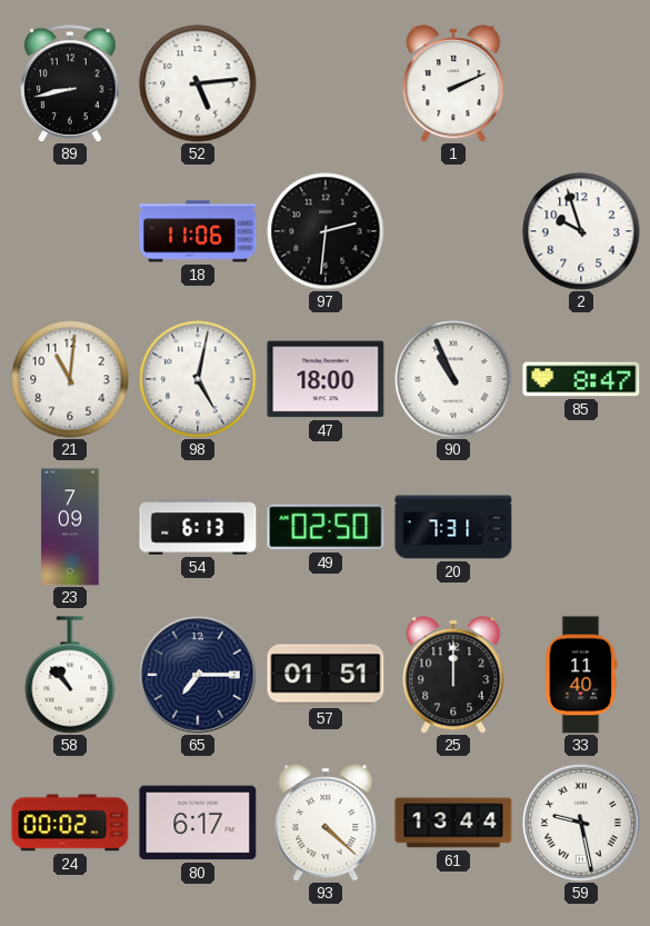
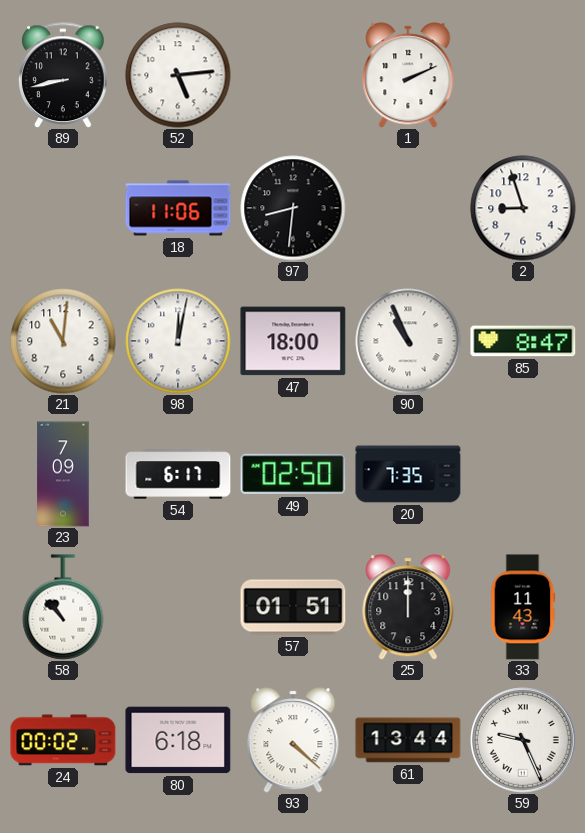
97: 2:31 -> 8:31
2: 9:57 -> 8:57
98: 5:02 -> 12:02
54: 6:13 -> 6:17
20: 7:31 -> 7:35
65: 7:15 -> none
33: 11:40 -> 11:43
80: 6:17 -> 6:18
59: 9:28 -> 9:26
